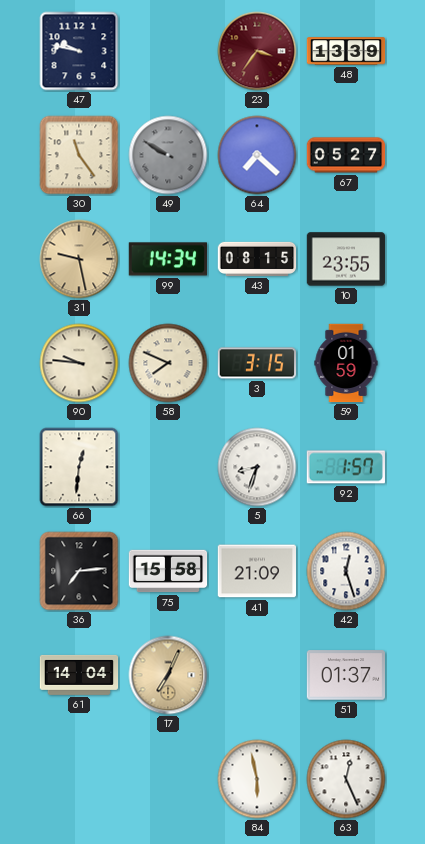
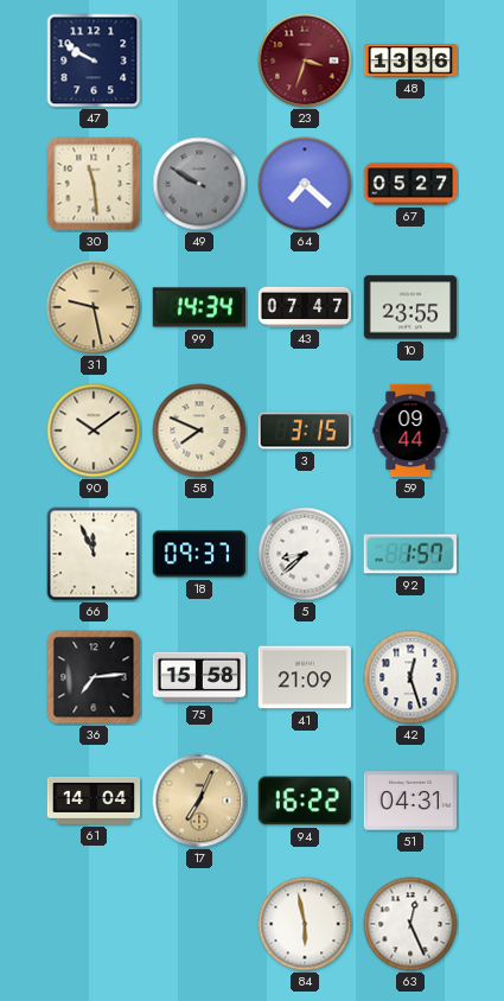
47: 9:47 -> 9:50
23: 3:36 -> 3:33
48: 13:39 -> 13:36
30: 11:24 -> 11:29
43: 08:15 -> 07:47
90: 9:46 -> 10:09
59: 01:59 -> 09:44
66: 12:31 -> 11:56
18: none -> 09:37
5: 8:33 -> 8:38
94: none -> 16:22
51: 01:37 -> 04:31
